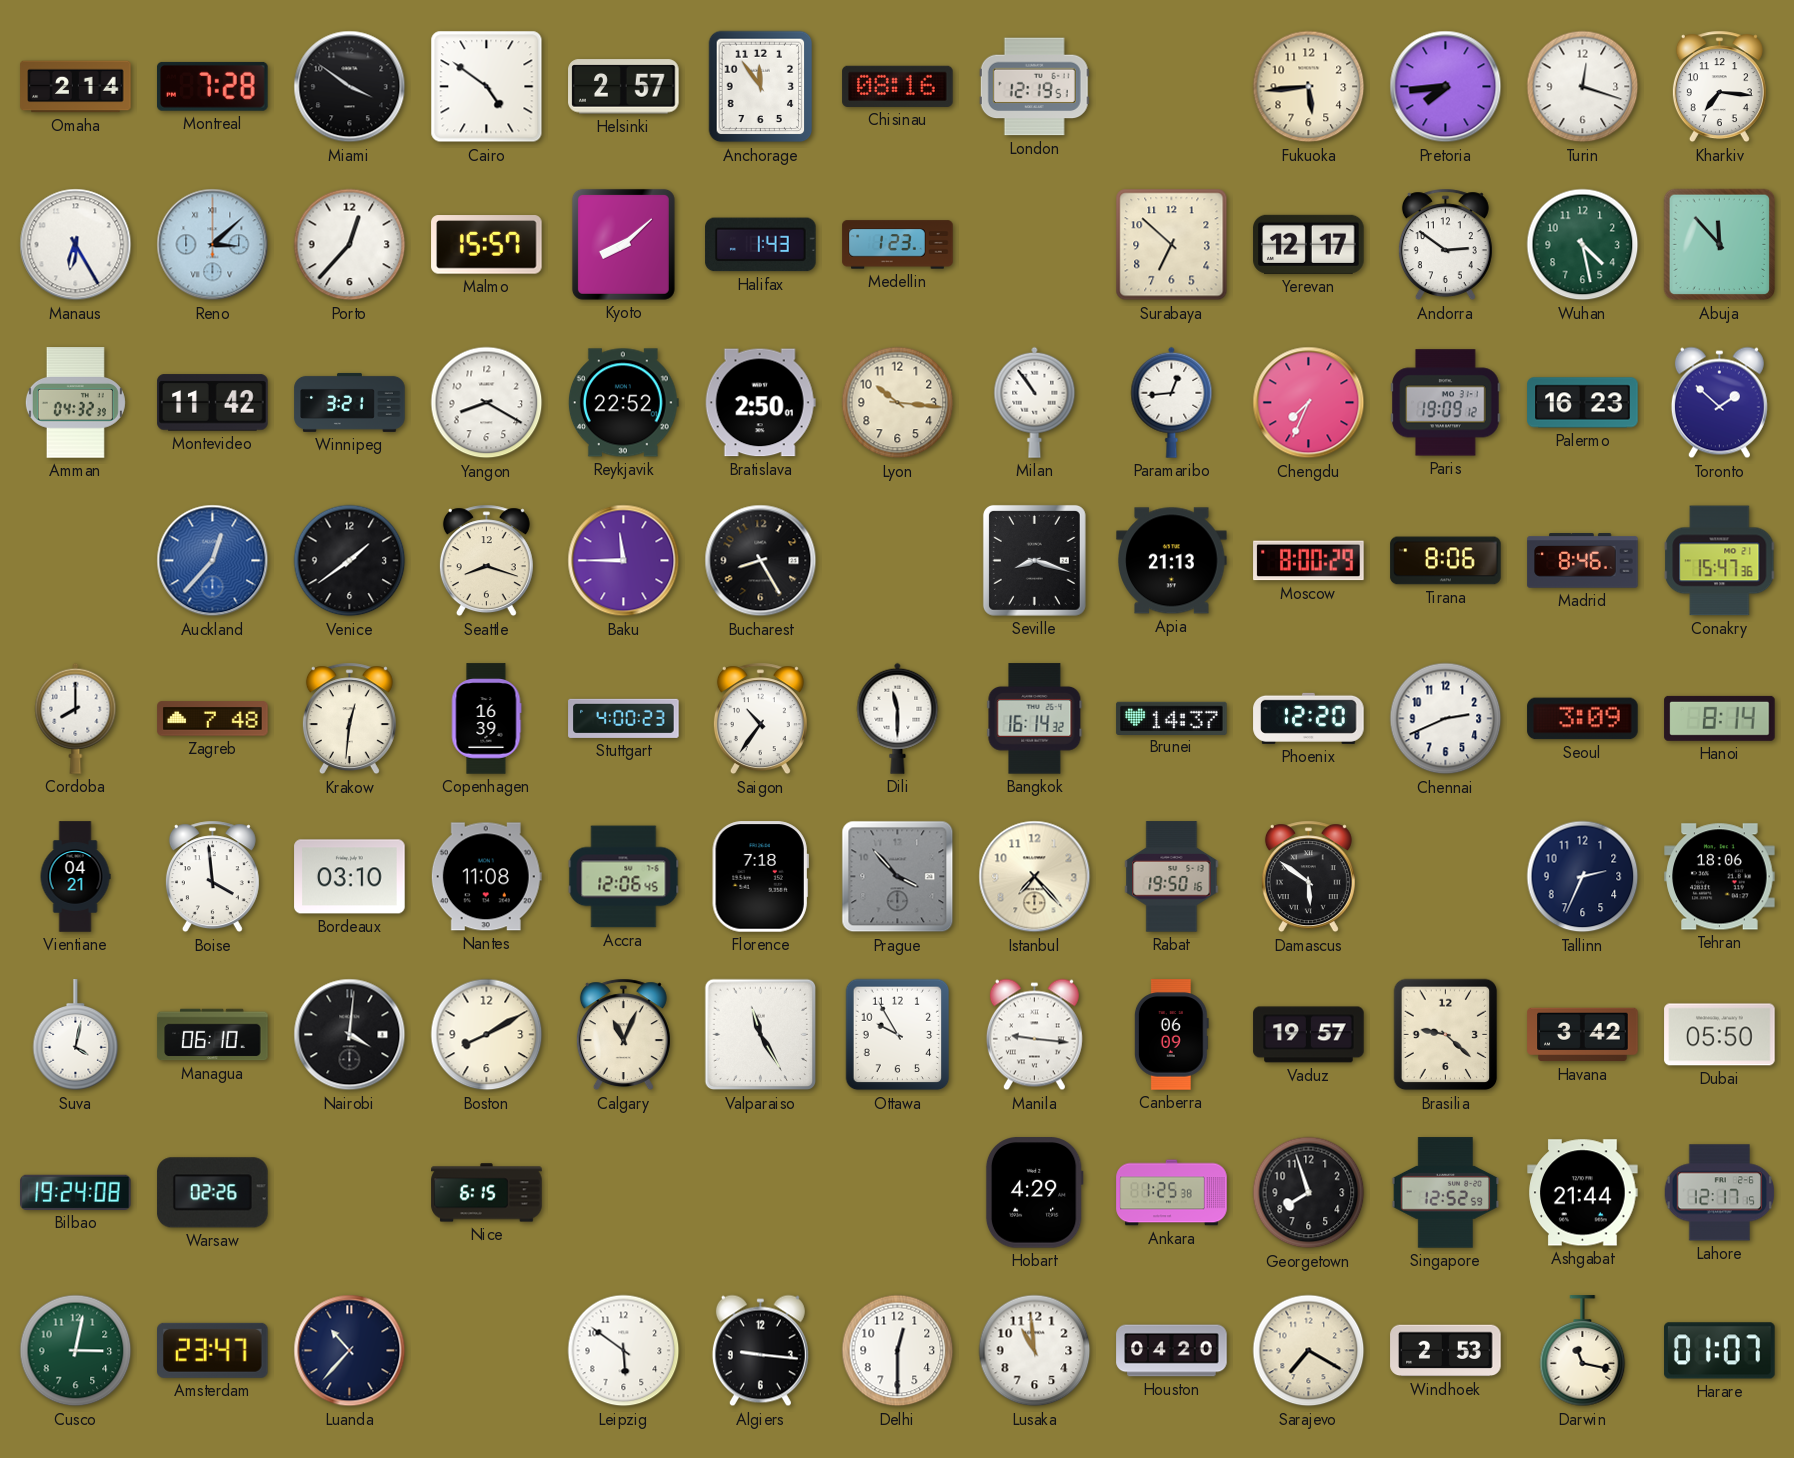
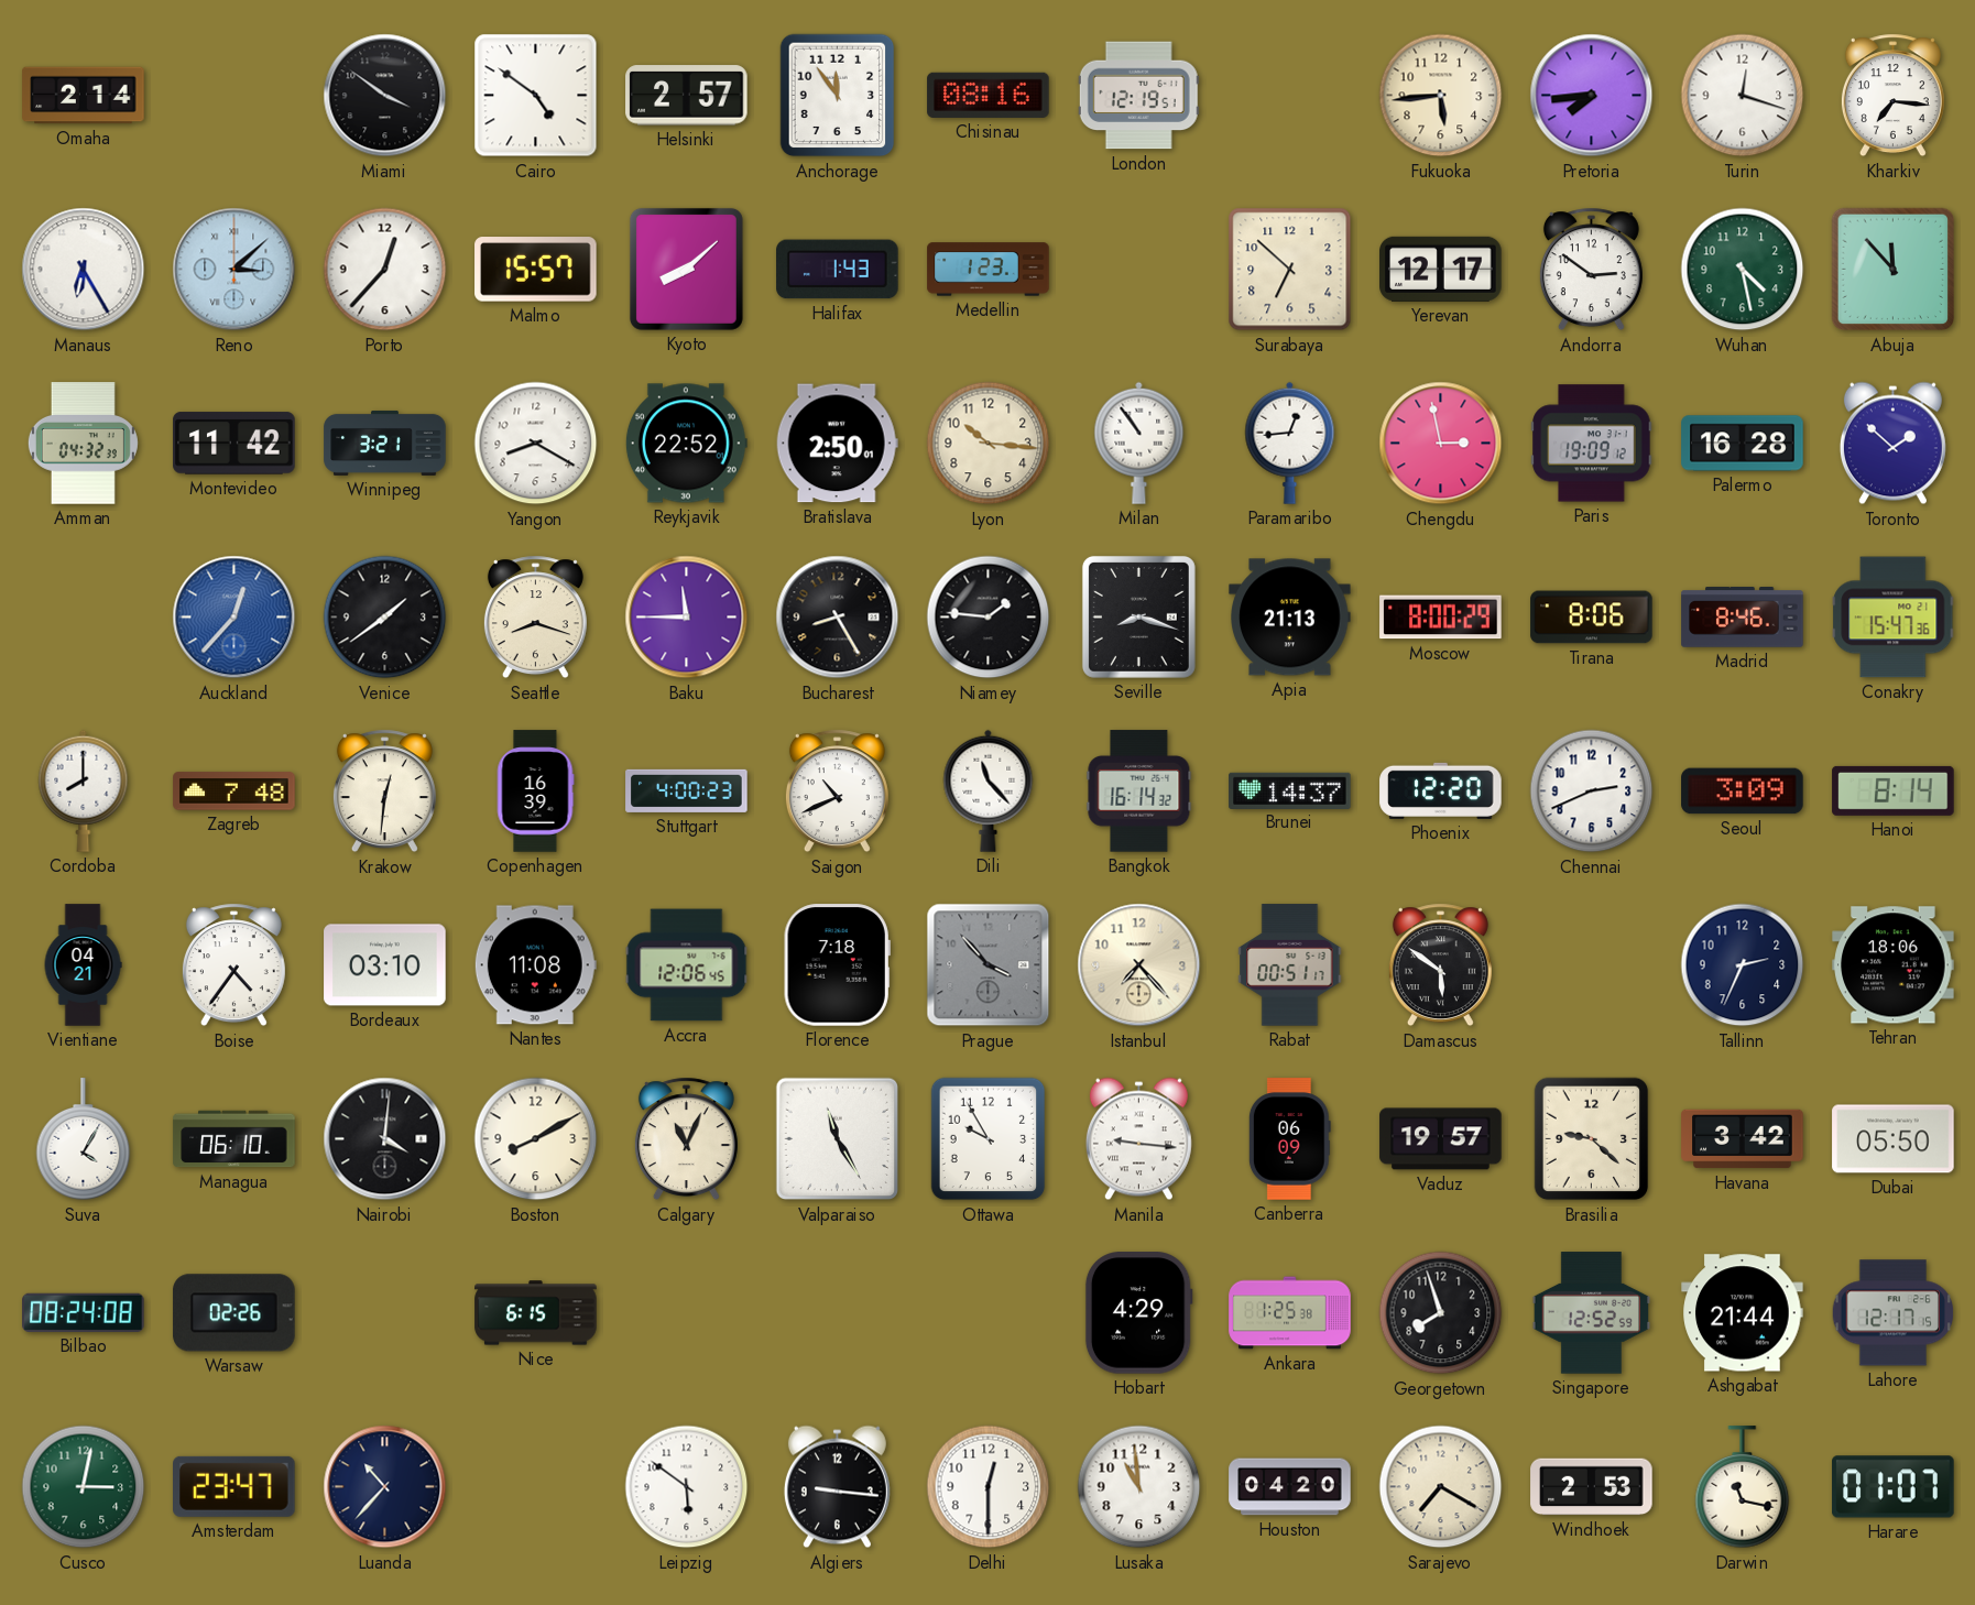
Montreal: 7:28 -> none
Chengdu: 7:34 -> 2:58
Palermo: 16:23 -> 16:28
Niamey: none -> 1:46
Saigon: 10:36 -> 10:41
Dili: 11:30 -> 11:23
Boise: 3:59 -> 4:36
Rabat: 19:50 -> 00:51
Suva: 4:02 -> 4:05
Bilbao: 19:24 -> 08:24
